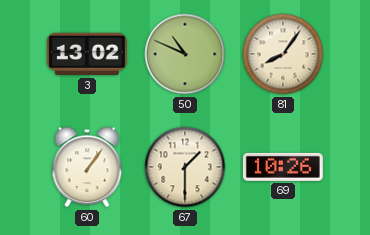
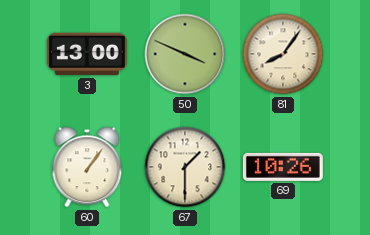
3: 13:02 -> 13:00
50: 10:49 -> 3:49
